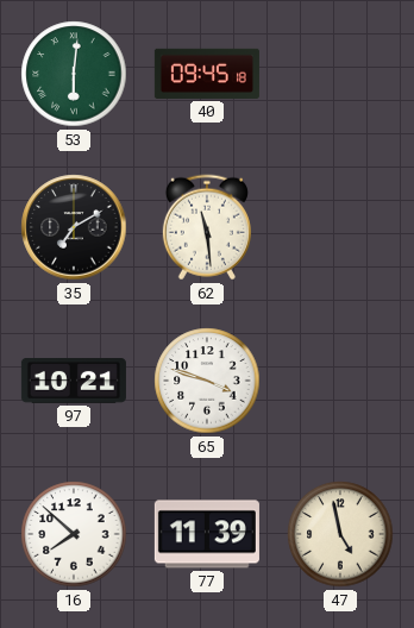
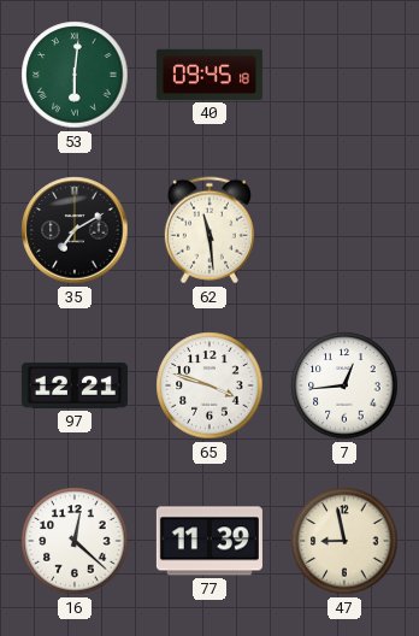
97: 10:21 -> 12:21
7: none -> 12:44
16: 7:52 -> 12:22
47: 4:58 -> 8:58
